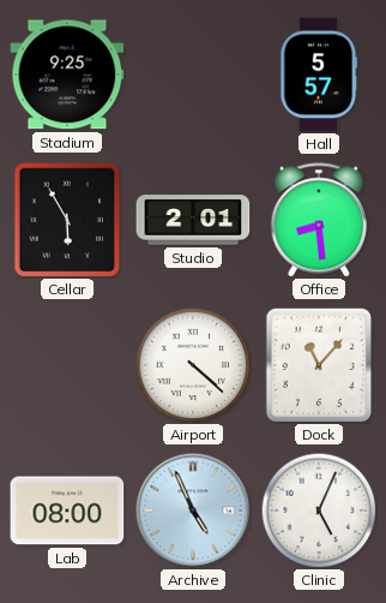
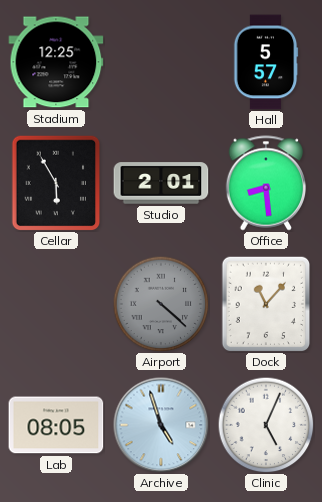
Stadium: 9:25 -> 12:25
Airport dial: white -> grey
Lab: 08:00 -> 08:05
Archive: 4:56 -> 4:57
